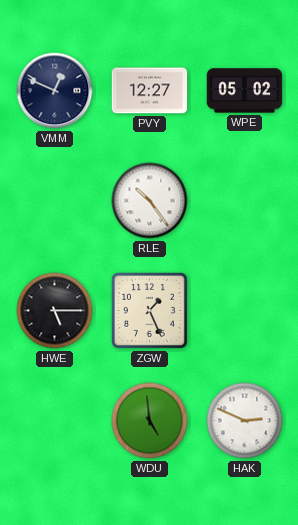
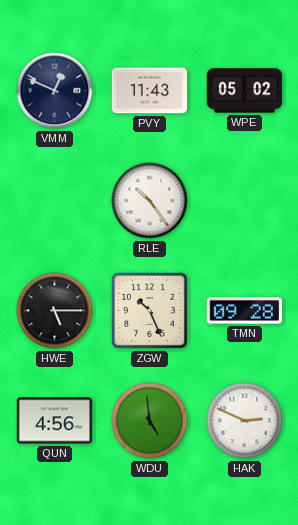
PVY: 12:27 -> 11:43
ZGW: 1:26 -> 10:26
TMN: none -> 09:28
QUN: none -> 4:56
